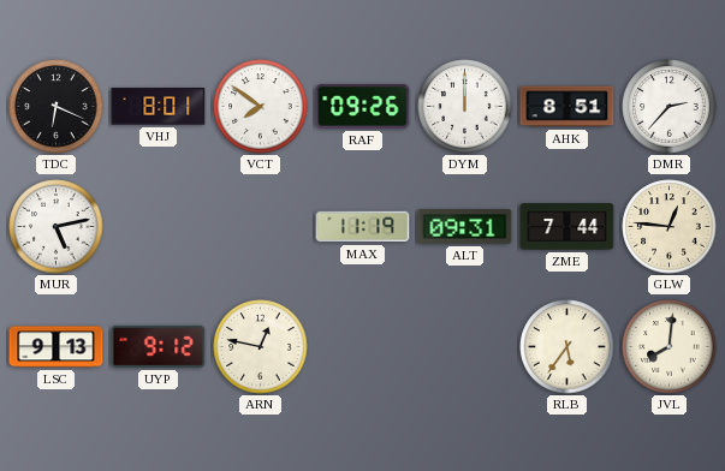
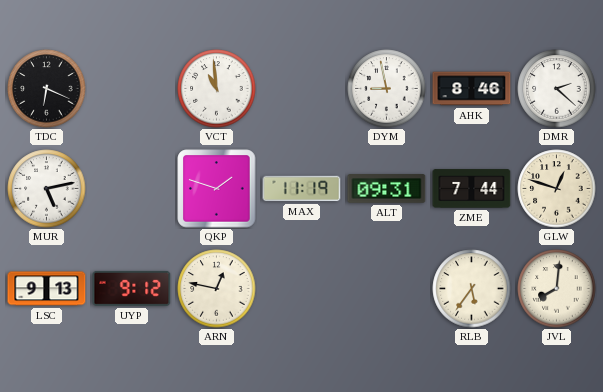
VHJ: 8:01 -> none
VCT: 7:51 -> 10:59
RAF: 09:26 -> none
DYM: 12:00 -> 8:58
AHK: 8:51 -> 8:46
DMR: 2:37 -> 2:22
QKP: none -> 1:48
GLW: 12:46 -> 12:48
